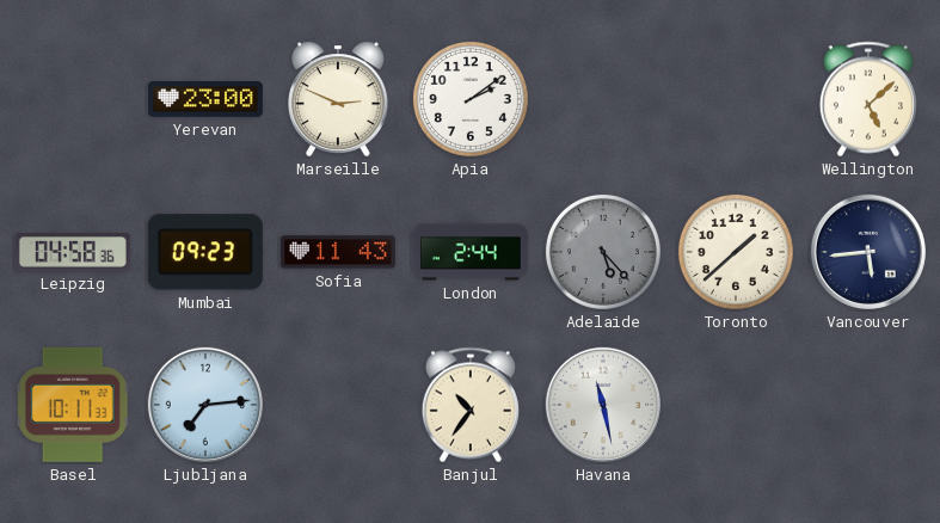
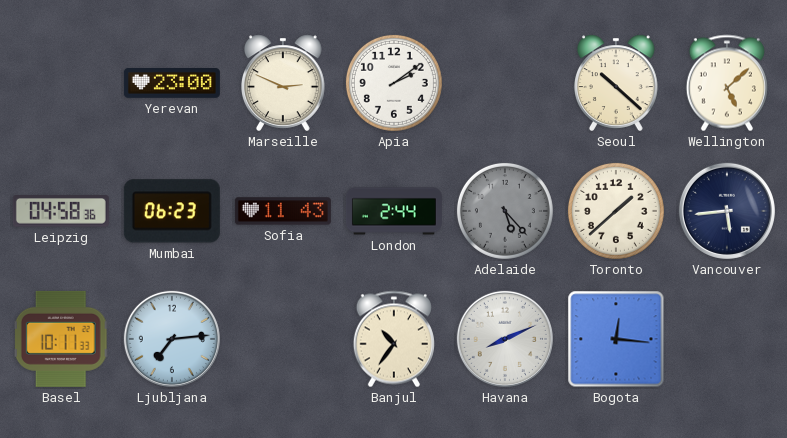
Seoul: none -> 10:22
Mumbai: 09:23 -> 06:23
Havana: 11:28 -> 8:11
Bogota: none -> 12:16
